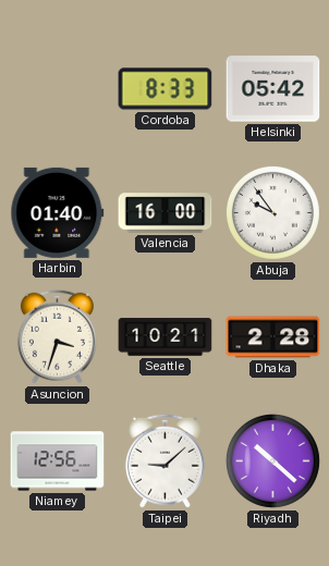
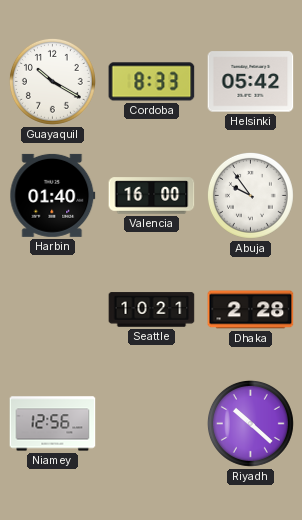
Guayaquil: none -> 10:20
Asuncion: 3:33 -> none
Taipei: 9:08 -> none
